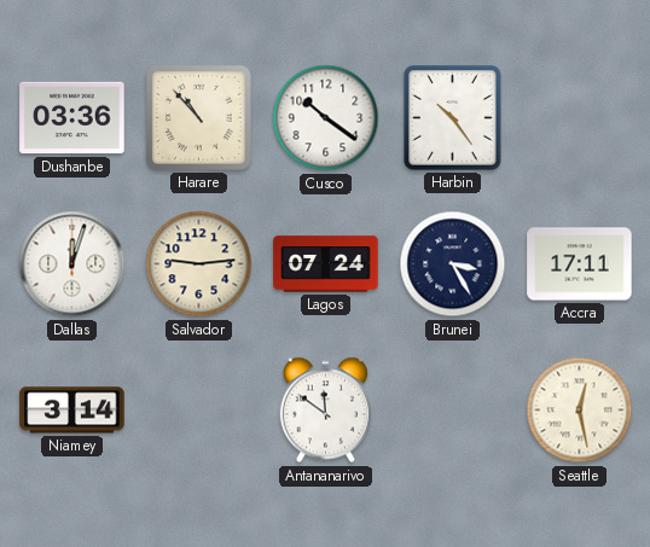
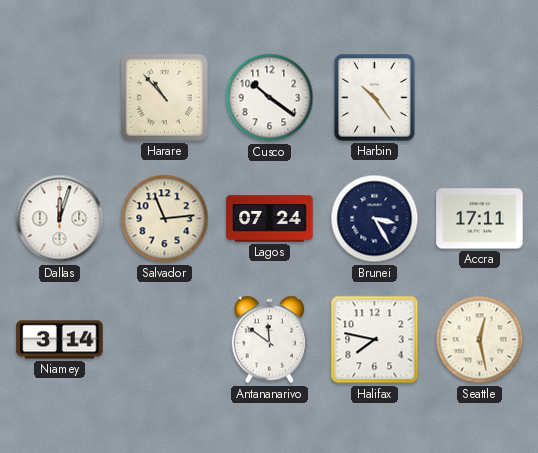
Dushanbe: 03:36 -> none
Salvador: 9:14 -> 11:14
Halifax: none -> 7:47
